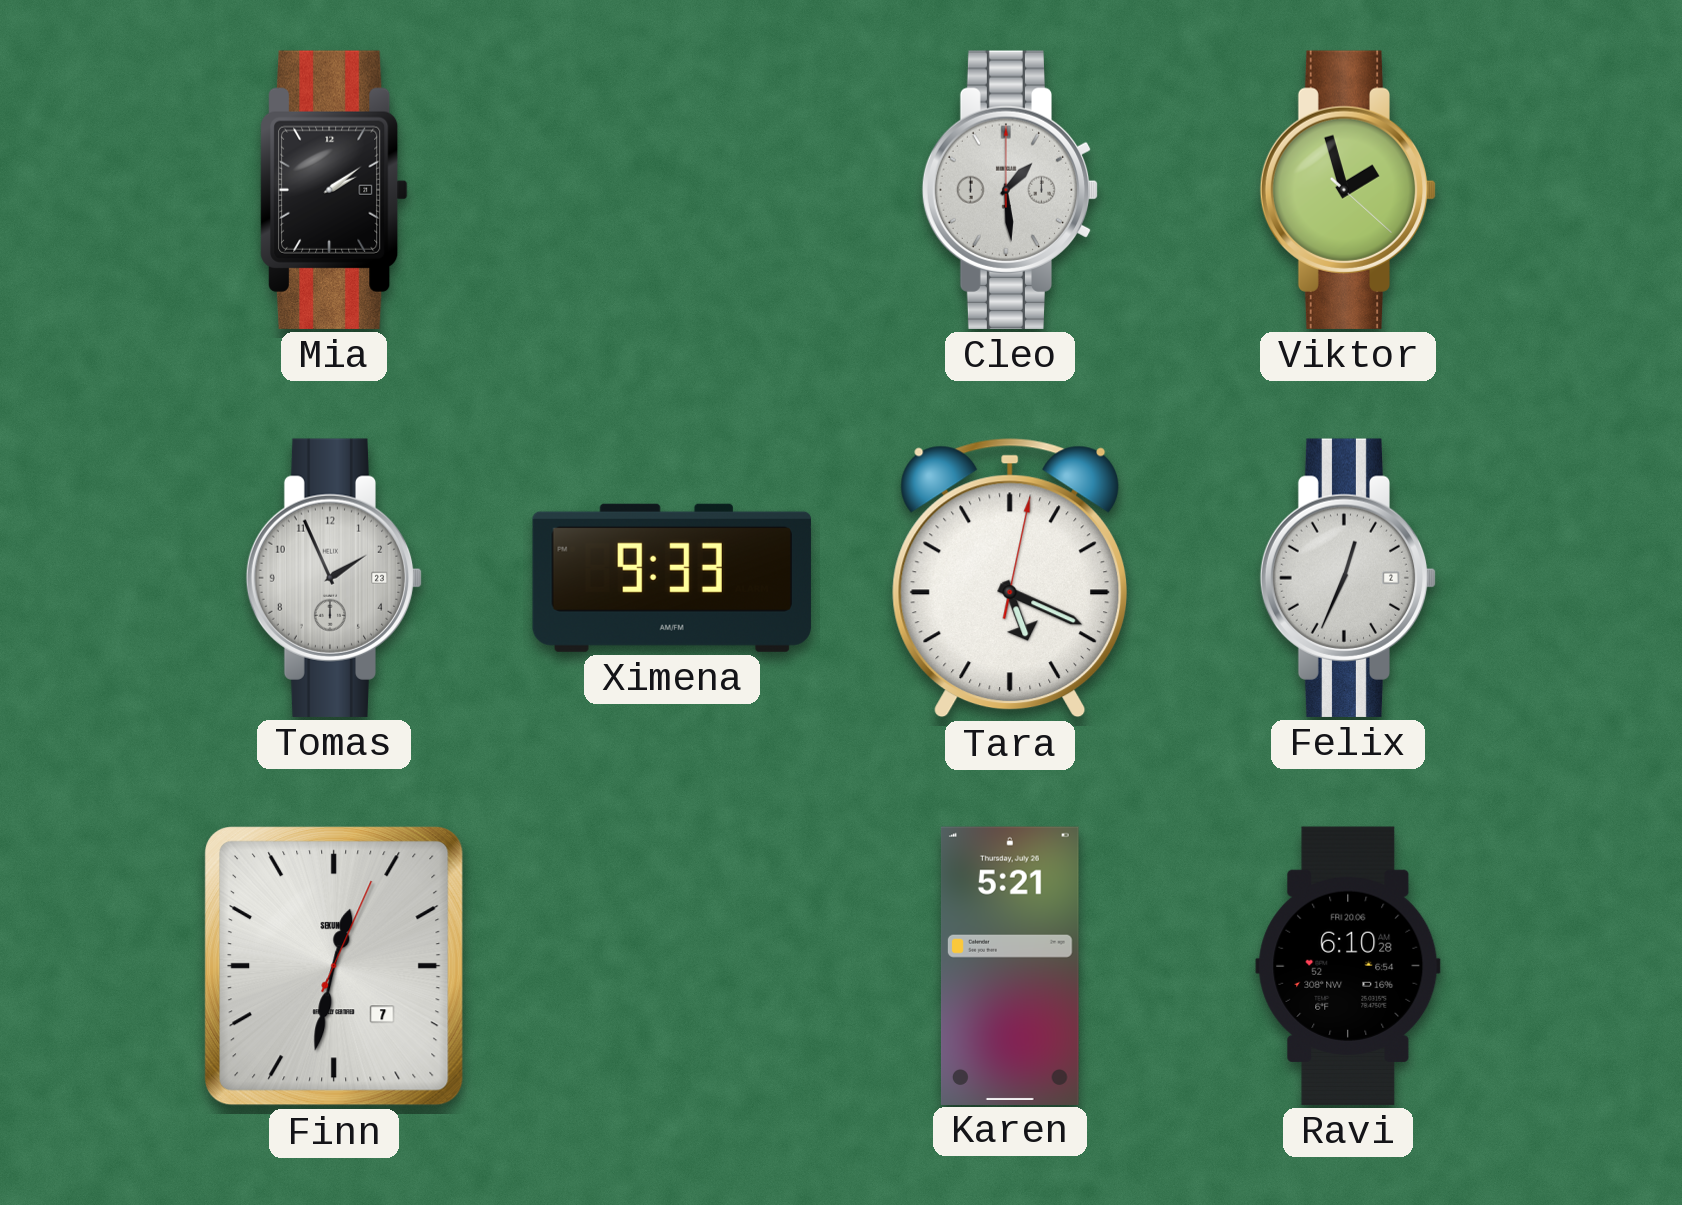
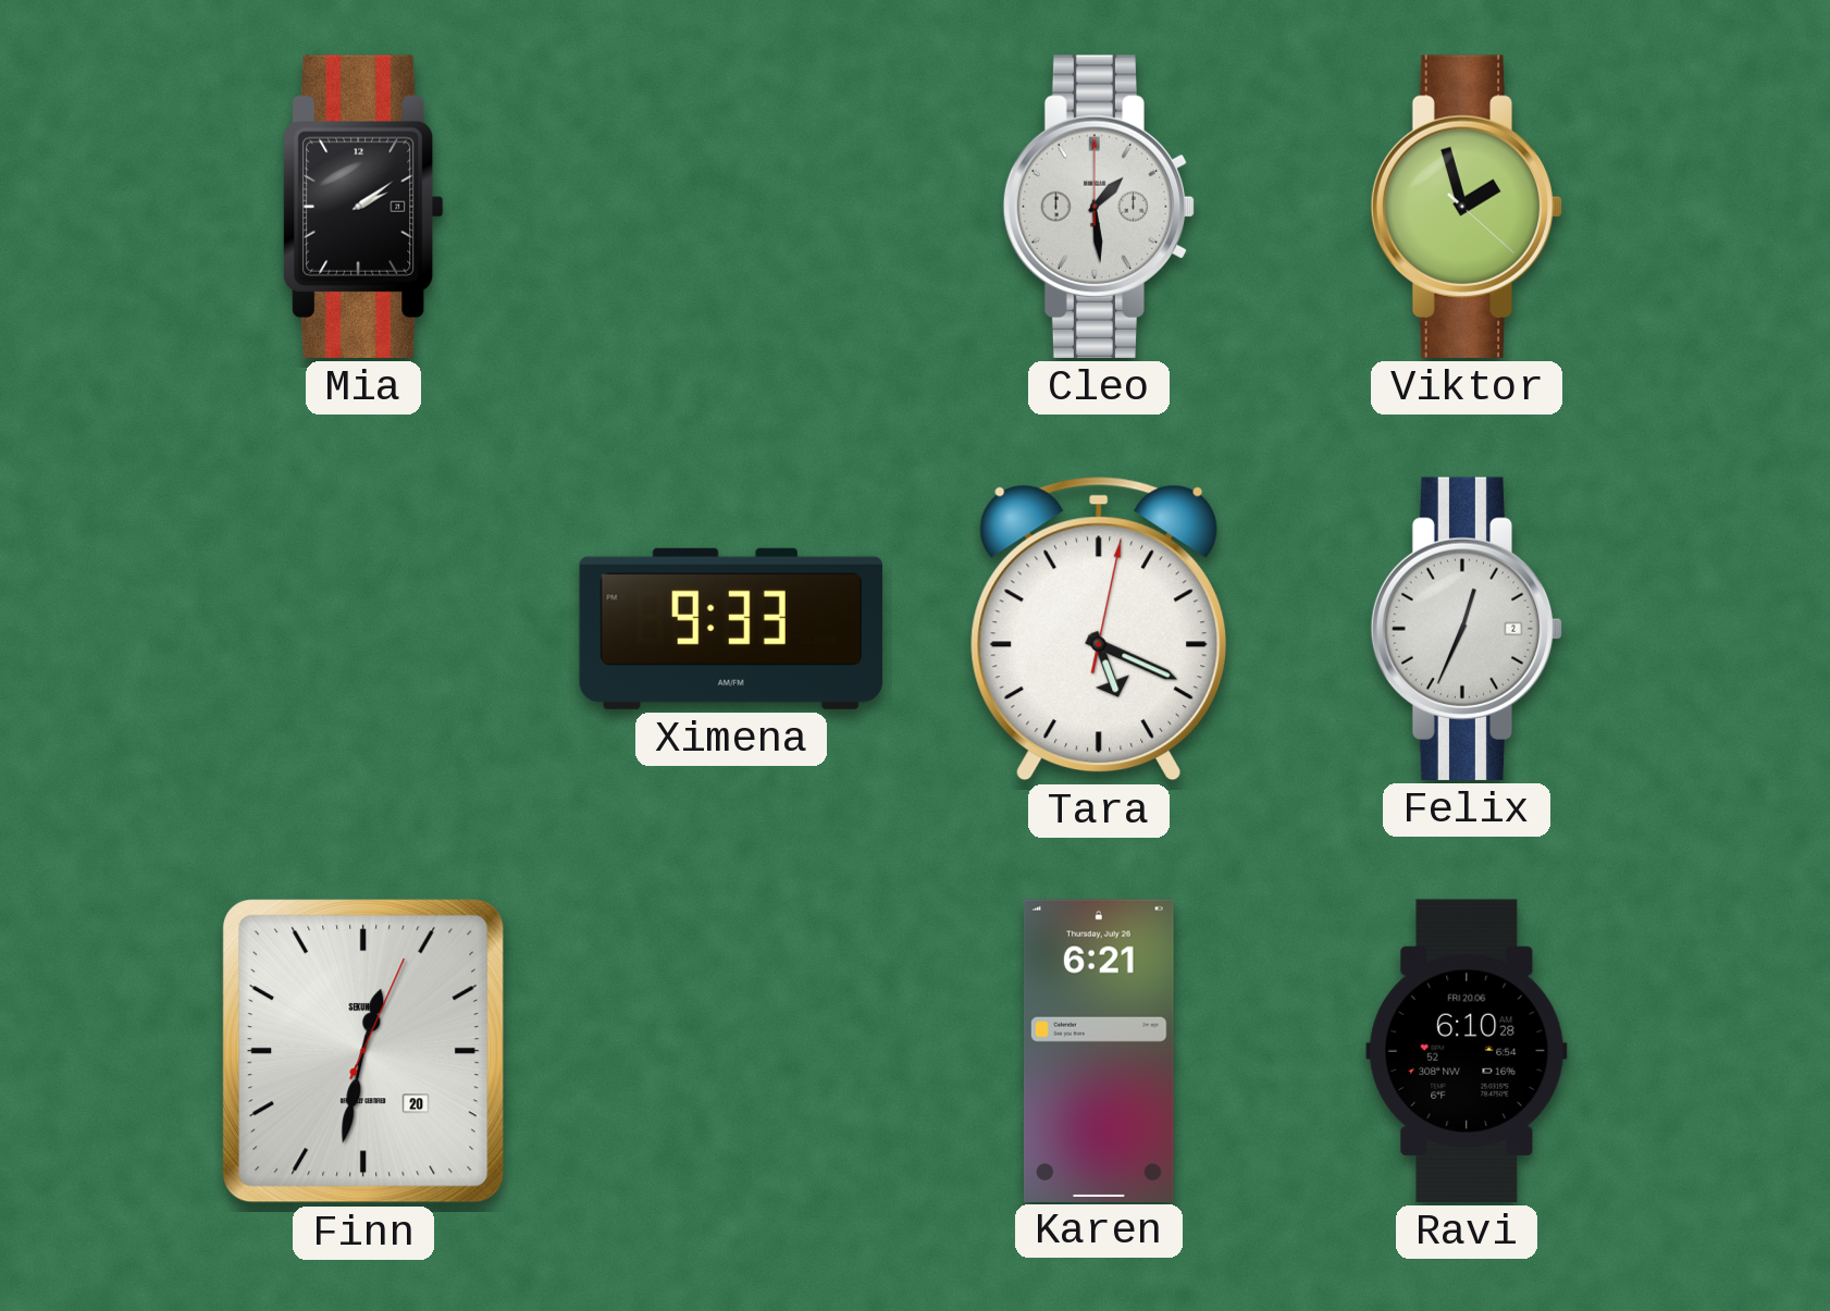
Tomas: 1:56 -> none
Finn date: 7 -> 20
Karen: 5:21 -> 6:21
